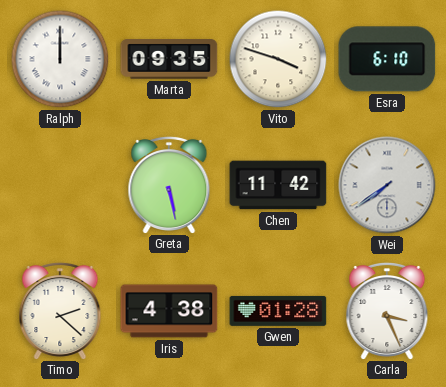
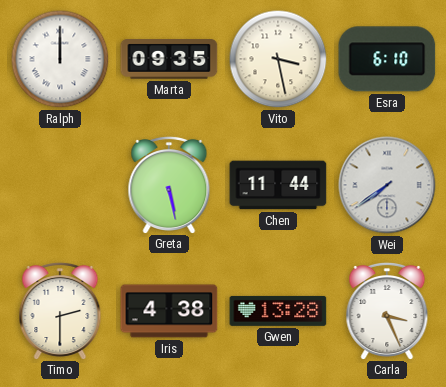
Vito: 3:48 -> 3:28
Chen: 11:42 -> 11:44
Timo: 2:22 -> 2:30
Gwen: 01:28 -> 13:28
